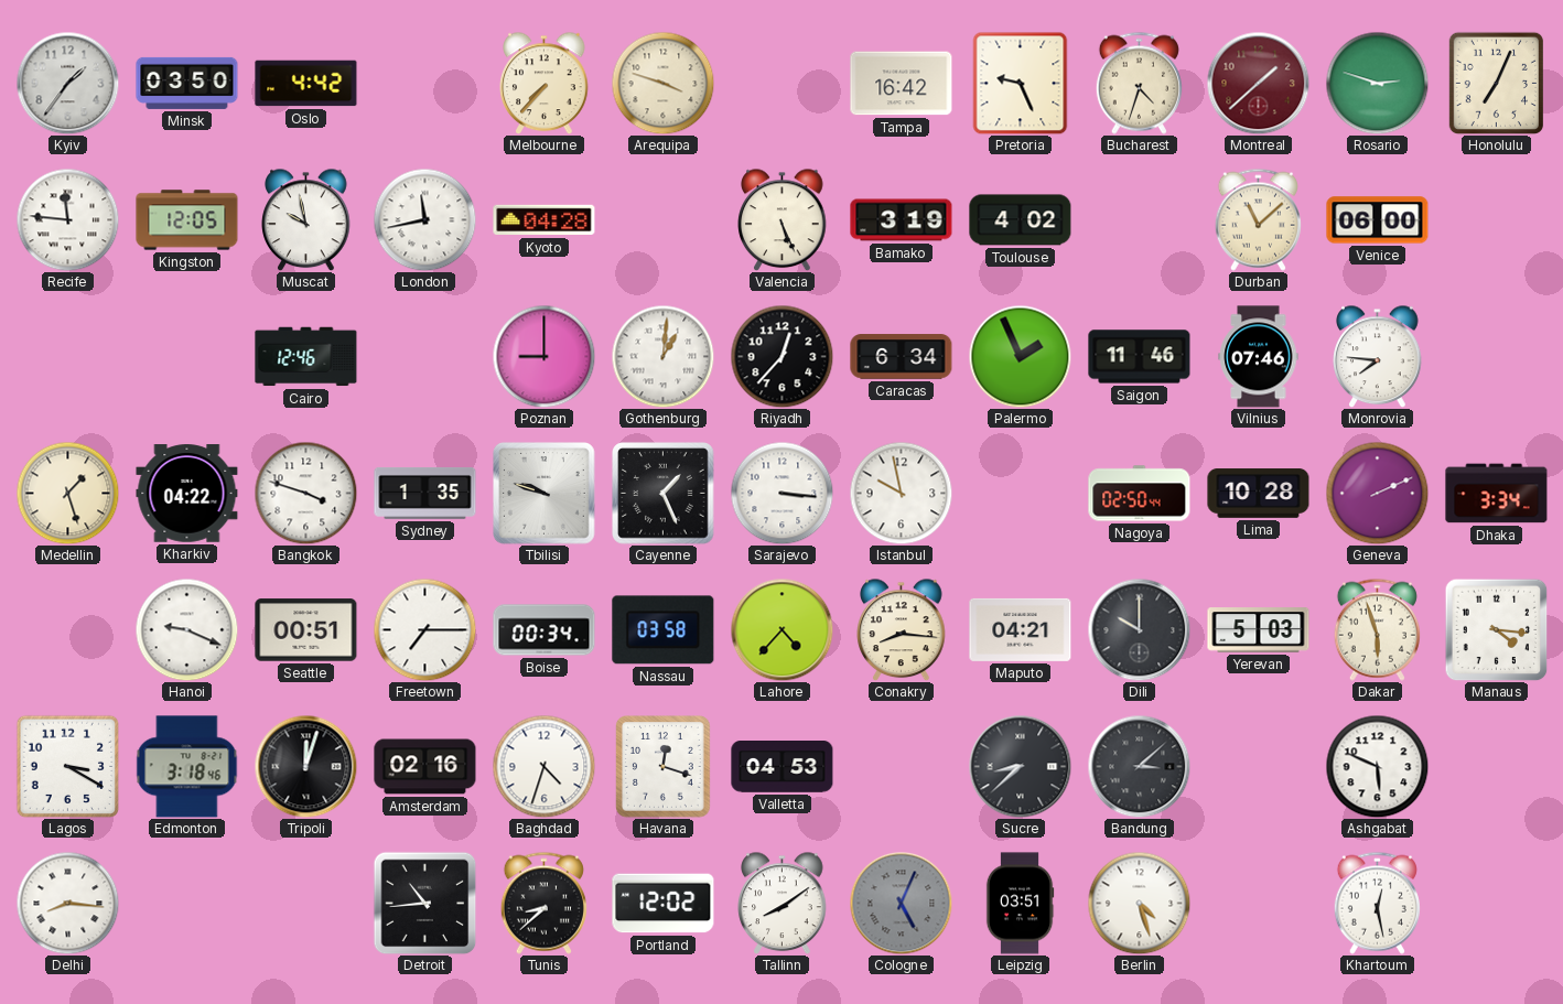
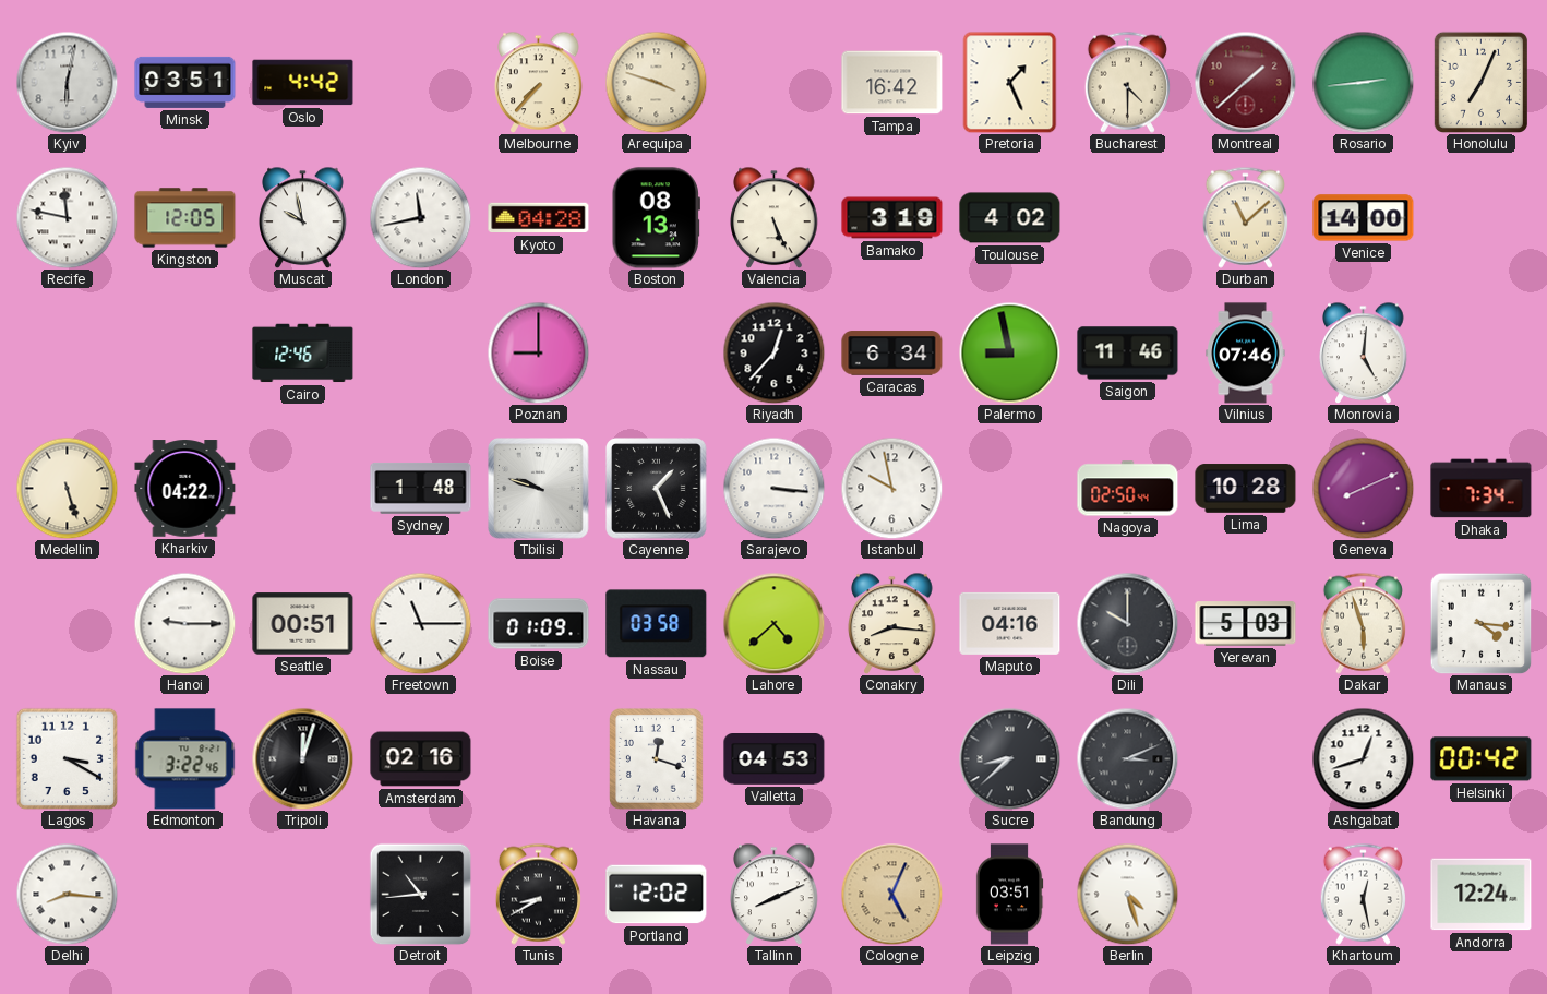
Kyiv: 1:36 -> 6:02
Minsk: 03:50 -> 03:51
Pretoria: 9:26 -> 1:26
Bucharest: 4:33 -> 4:30
Rosario: 2:48 -> 2:44
Recife: 11:46 -> 11:47
Boston: none -> 08:13
Venice: 06:00 -> 14:00
Gothenburg: 1:01 -> none
Palermo: 1:56 -> 8:58
Monrovia: 7:46 -> 5:01
Medellin: 1:27 -> 5:27
Bangkok: 3:48 -> none
Sydney: 1:35 -> 1:48
Geneva: 2:11 -> 8:11
Dhaka: 3:34 -> 7:34
Hanoi: 9:19 -> 9:15
Freetown: 7:15 -> 11:15
Boise: 00:34 -> 01:09
Lahore: 4:37 -> 4:38
Maputo: 04:21 -> 04:16
Edmonton: 3:18 -> 3:22
Baghdad: 4:33 -> none
Bandung: 3:08 -> 3:11
Ashgabat: 5:49 -> 12:42
Helsinki: none -> 00:42
Tunis: 8:38 -> 8:40
Tallinn: 8:09 -> 8:11
Cologne dial: grey -> champagne
Andorra: none -> 12:24
